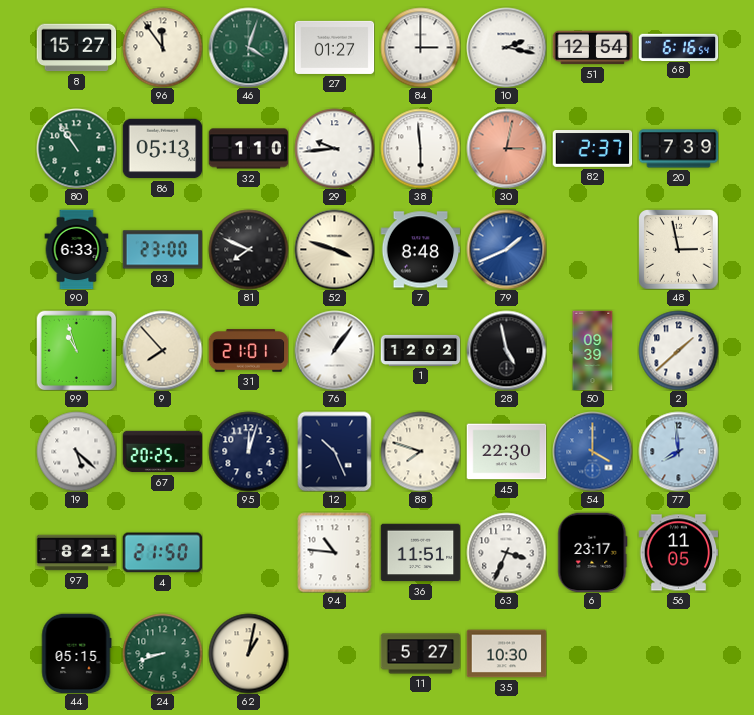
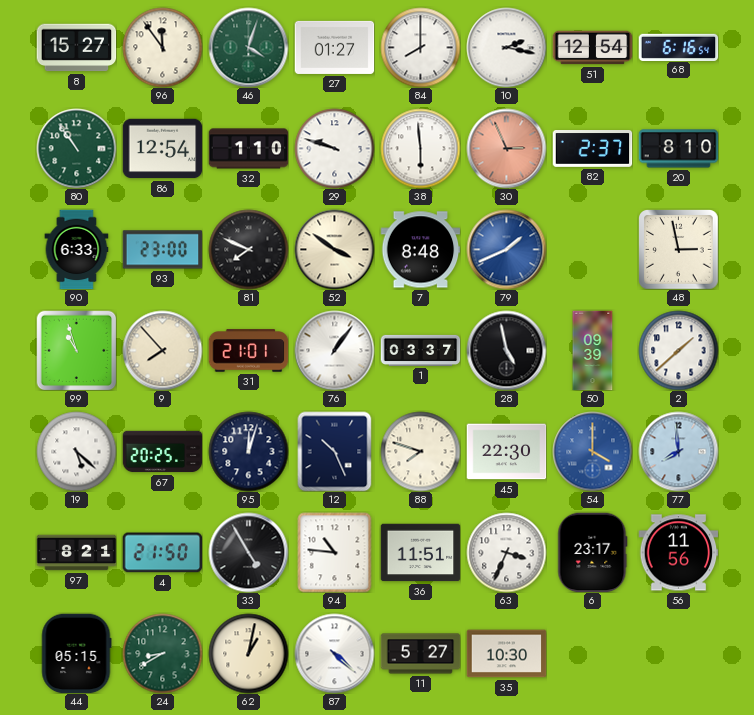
84: 3:00 -> 8:00
86: 05:13 -> 12:54
29: 9:44 -> 9:48
30: 3:02 -> 2:56
20: 7:39 -> 8:10
52: 3:48 -> 3:51
1: 12:02 -> 03:37
33: none -> 4:55
56: 11:05 -> 11:56
24: 8:42 -> 8:40
87: none -> 4:22
